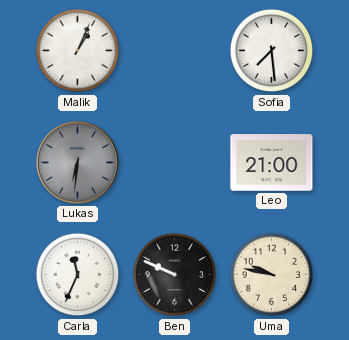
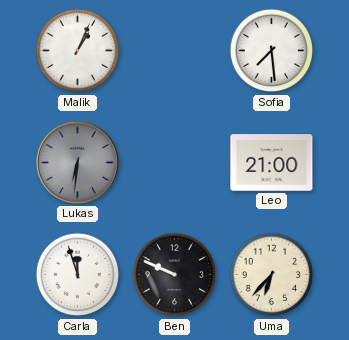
Carla: 11:34 -> 11:57
Uma: 9:47 -> 6:37
